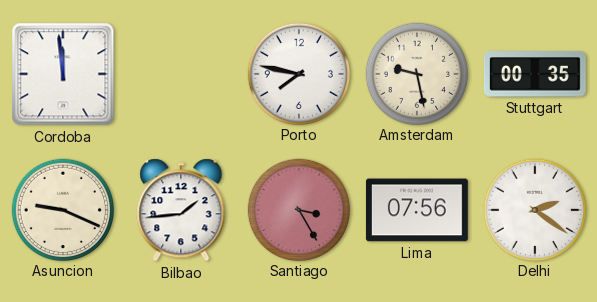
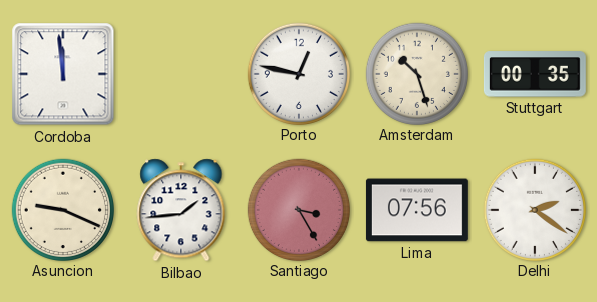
Porto: 7:47 -> 12:47
Amsterdam: 9:28 -> 10:27
